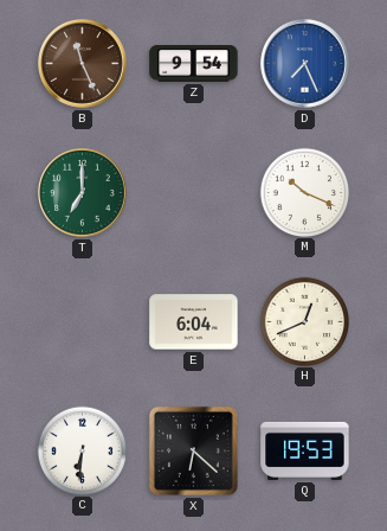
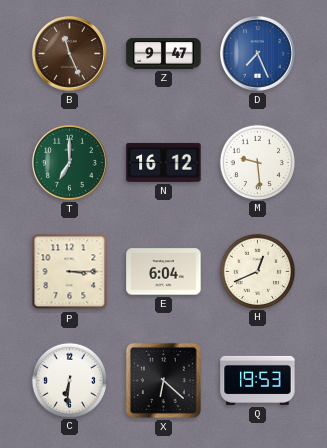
Z: 9:54 -> 9:47
N: none -> 16:12
M: 10:19 -> 9:29
P: none -> 3:15
